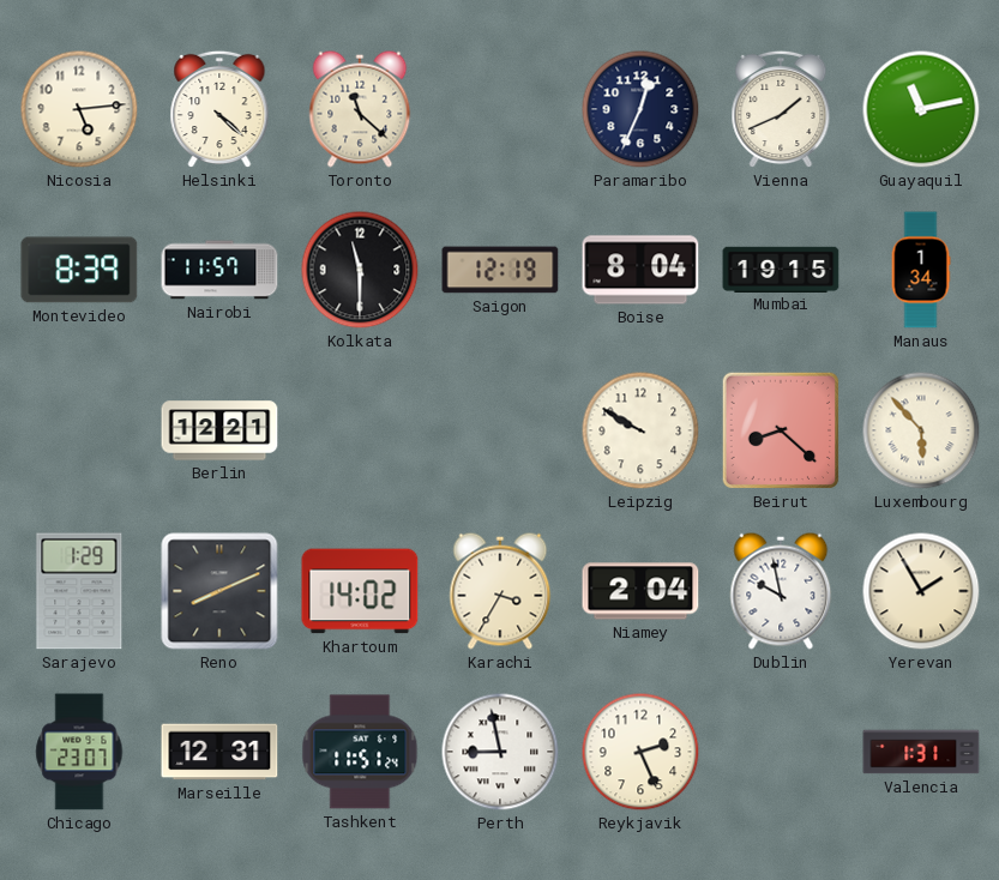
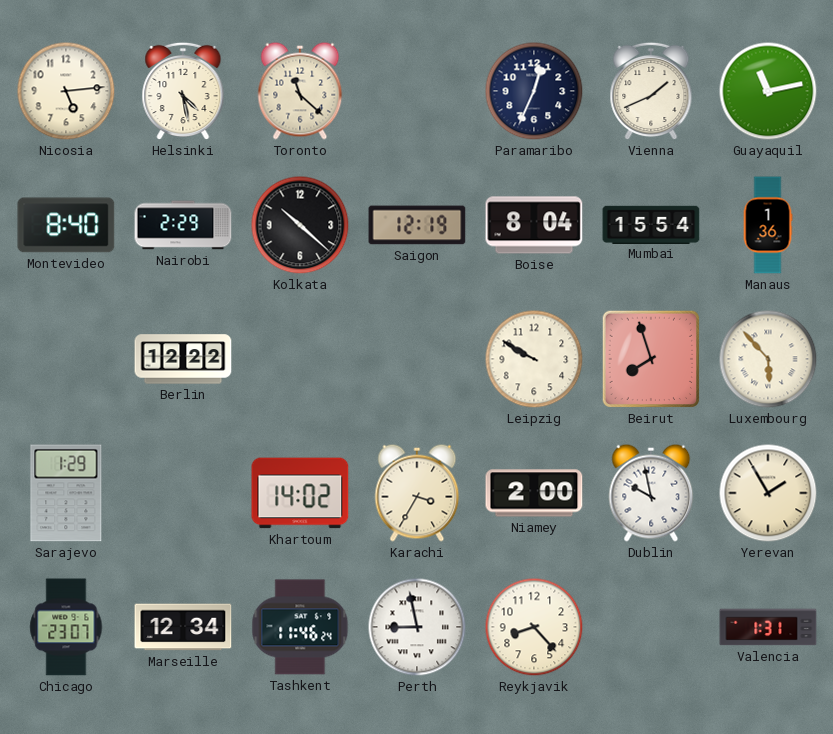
Helsinki: 4:22 -> 4:28
Montevideo: 8:39 -> 8:40
Nairobi: 11:57 -> 2:29
Kolkata: 11:30 -> 10:22
Mumbai: 19:15 -> 15:54
Manaus: 1:34 -> 1:36
Berlin: 12:21 -> 12:22
Beirut: 8:22 -> 7:57
Reno: 8:11 -> none
Niamey: 2:04 -> 2:00
Marseille: 12:31 -> 12:34
Tashkent: 11:51 -> 11:46
Reykjavik: 2:26 -> 8:23
